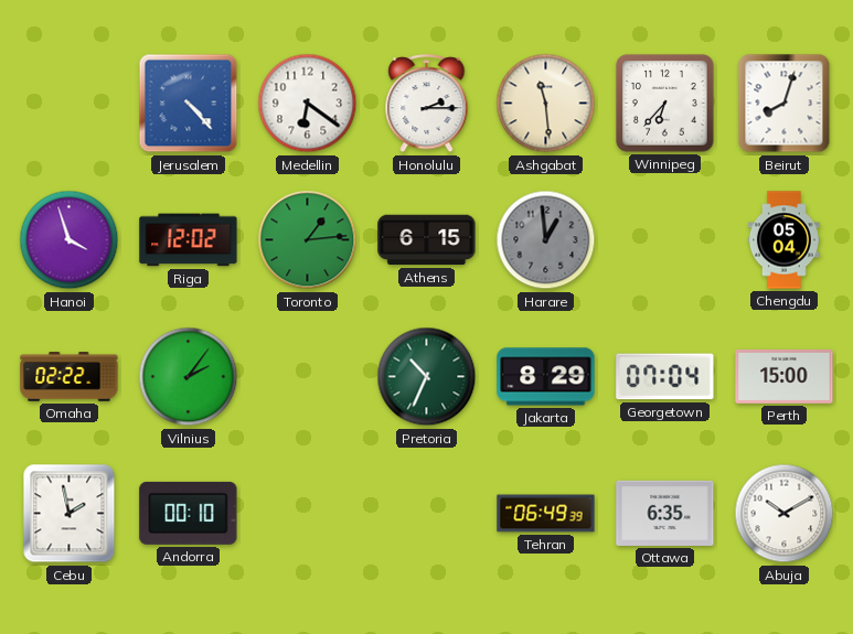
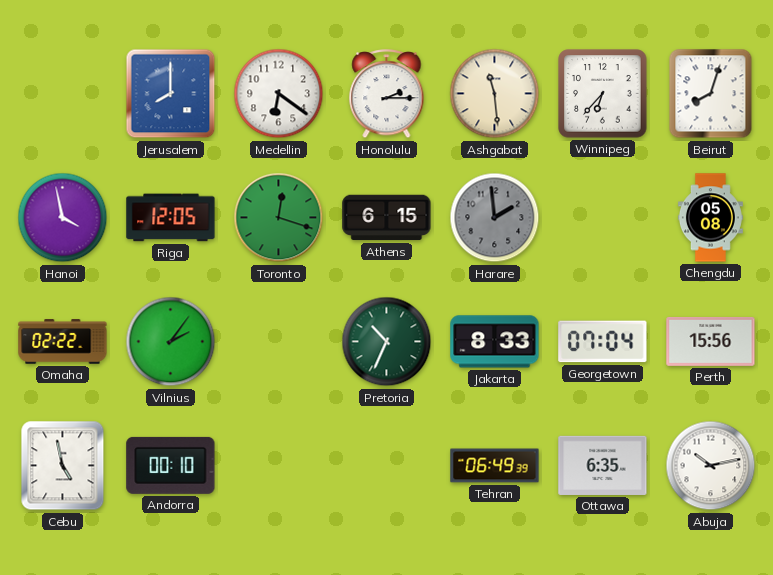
Jerusalem: 4:23 -> 8:00
Hanoi: 3:57 -> 3:58
Riga: 12:02 -> 12:05
Toronto: 1:14 -> 12:18
Harare: 12:59 -> 1:59
Chengdu: 05:04 -> 05:08
Jakarta: 8:29 -> 8:33
Perth: 15:00 -> 15:56
Cebu: 1:58 -> 4:58
Abuja: 10:10 -> 10:13
